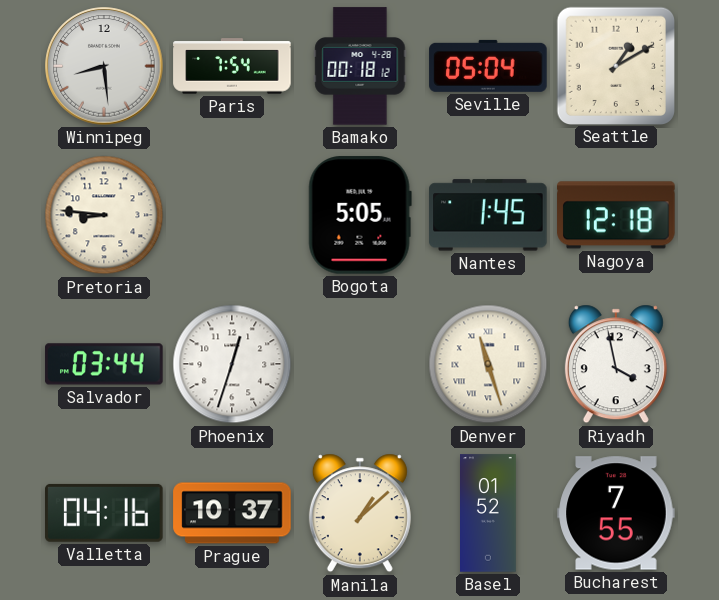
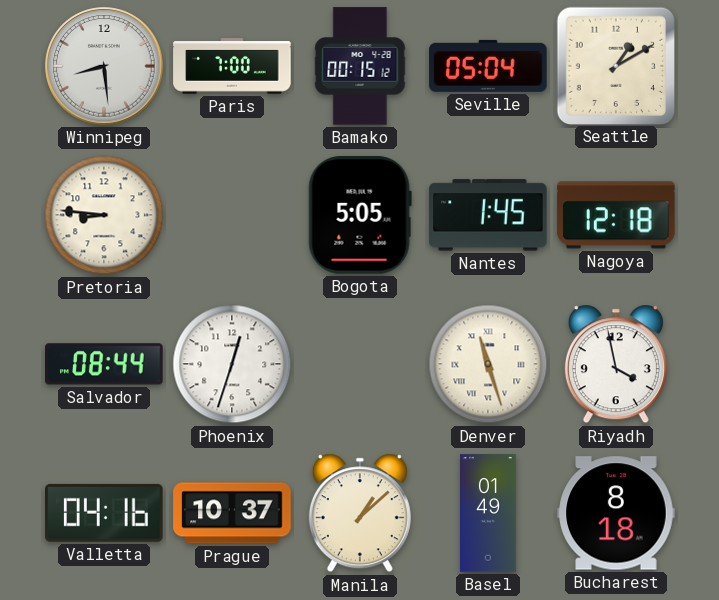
Paris: 7:54 -> 7:00
Bamako: 00:18 -> 00:15
Salvador: 03:44 -> 08:44
Basel: 01:52 -> 01:49
Bucharest: 7:55 -> 8:18
